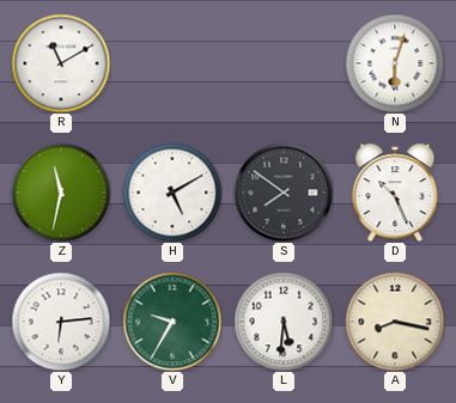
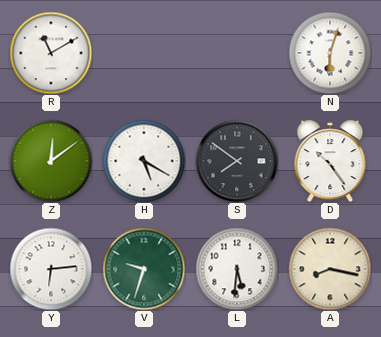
Z: 11:32 -> 12:09
H: 5:10 -> 5:20
D: 10:26 -> 10:24
V: 9:35 -> 9:33
